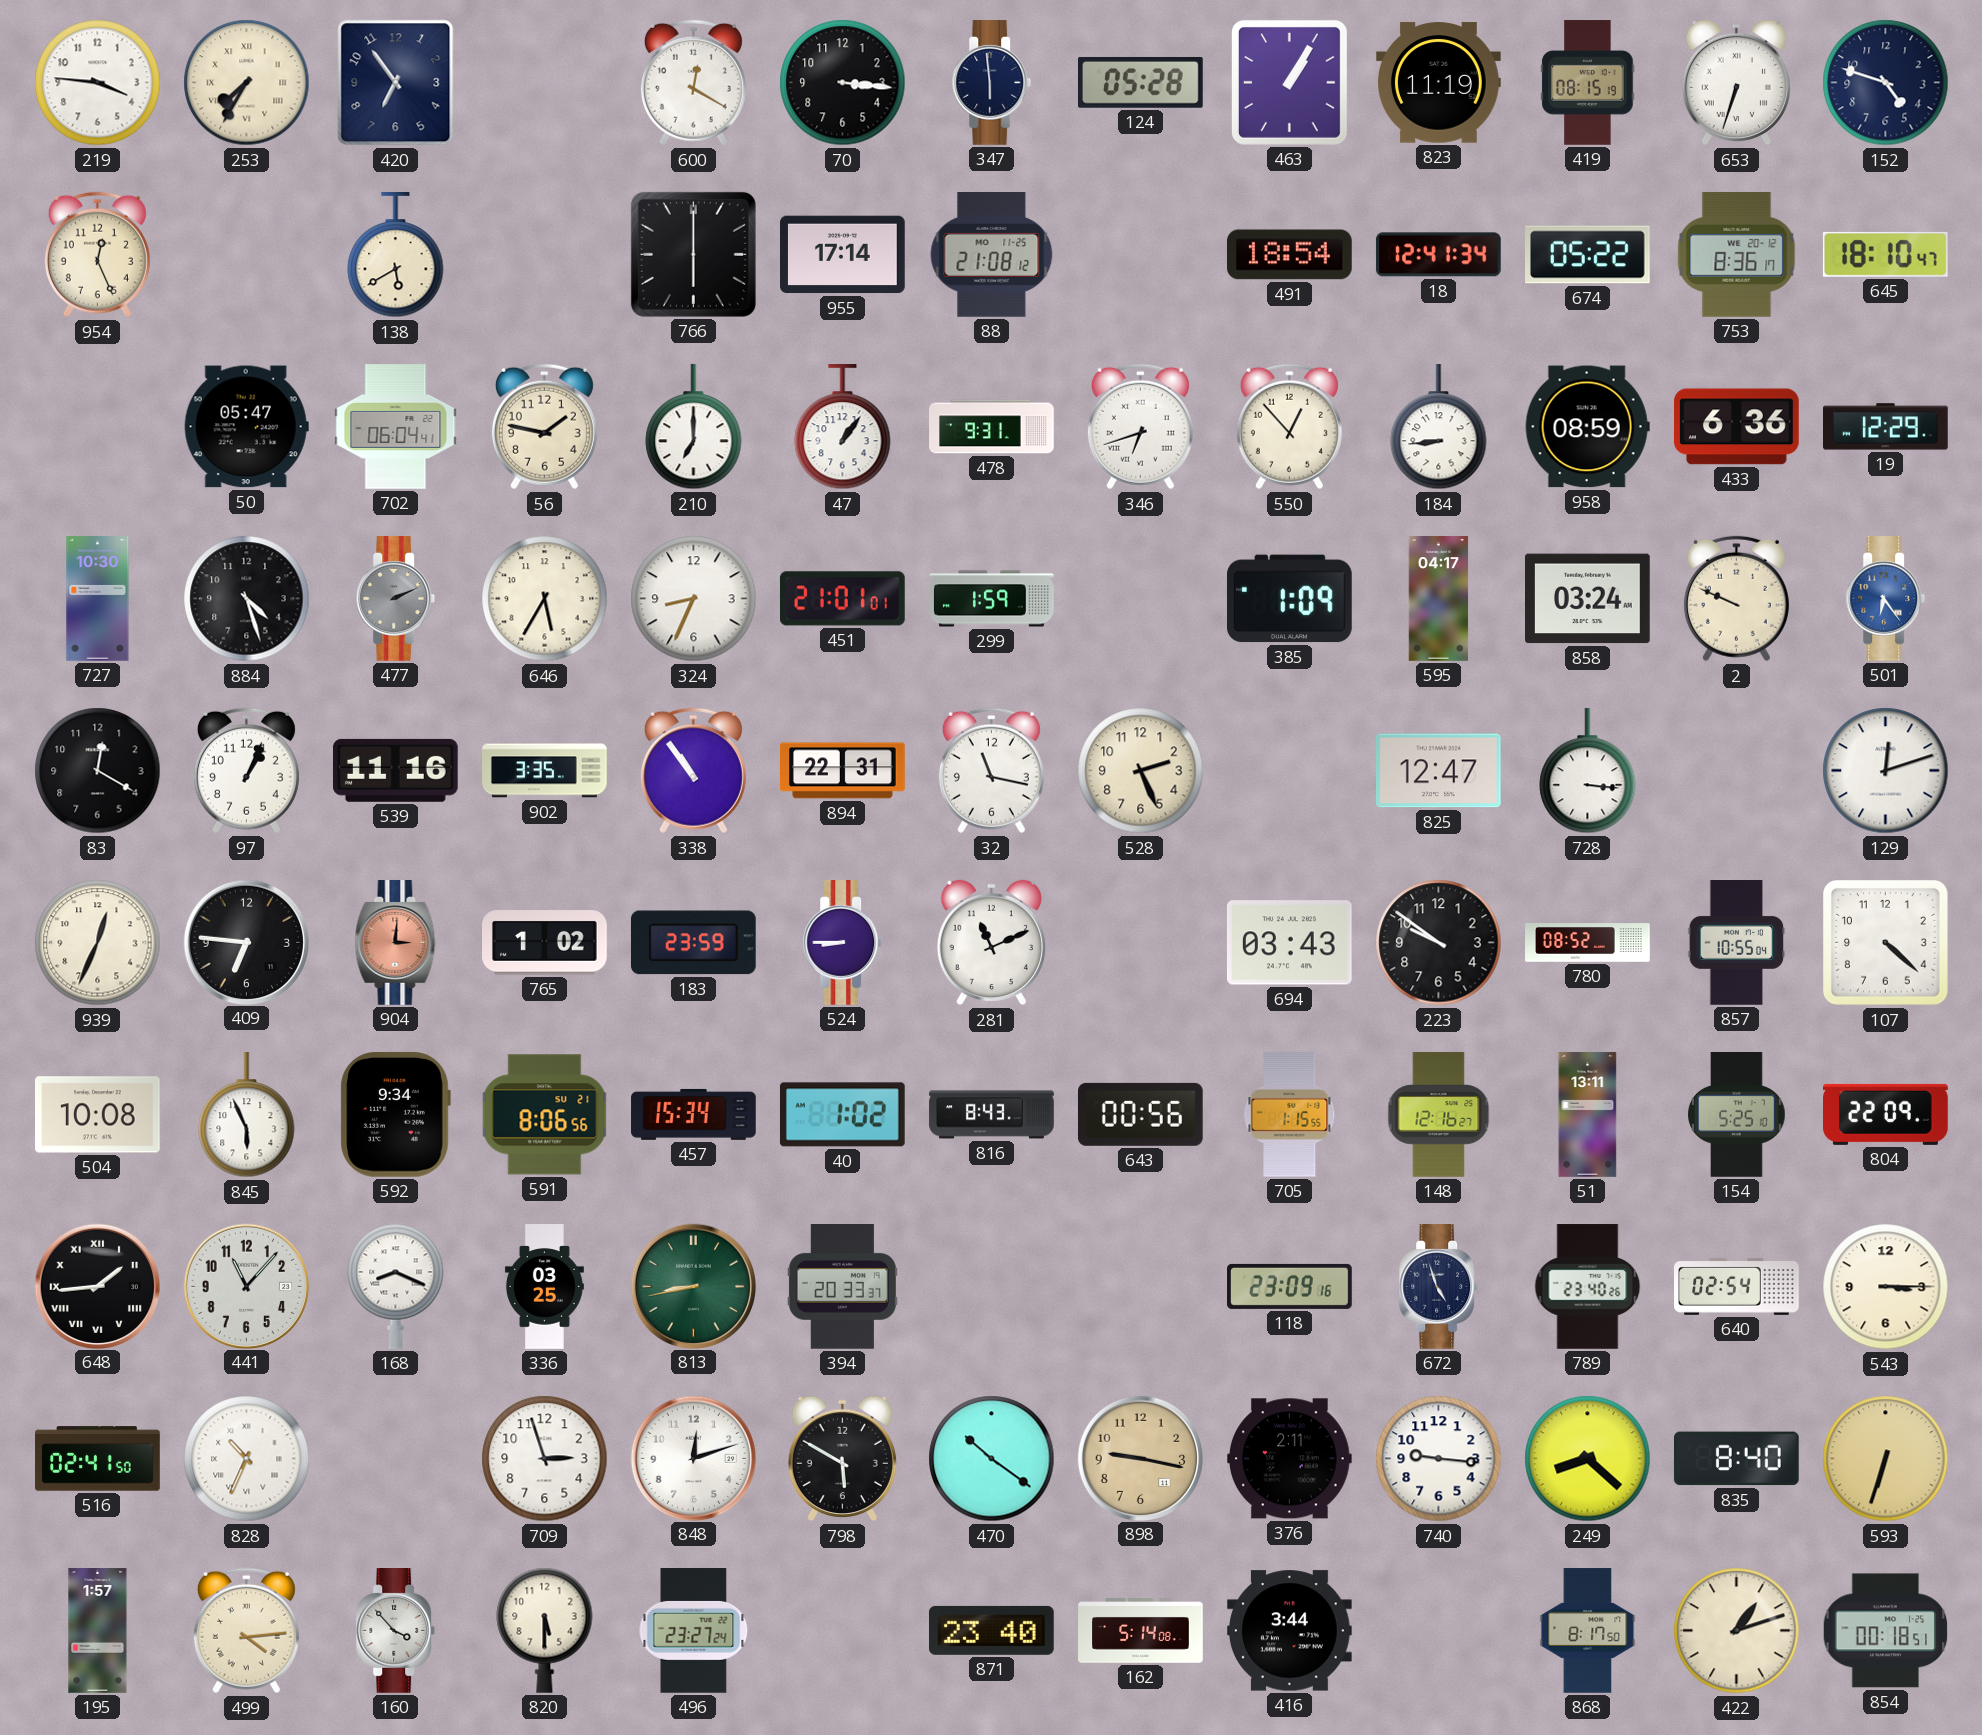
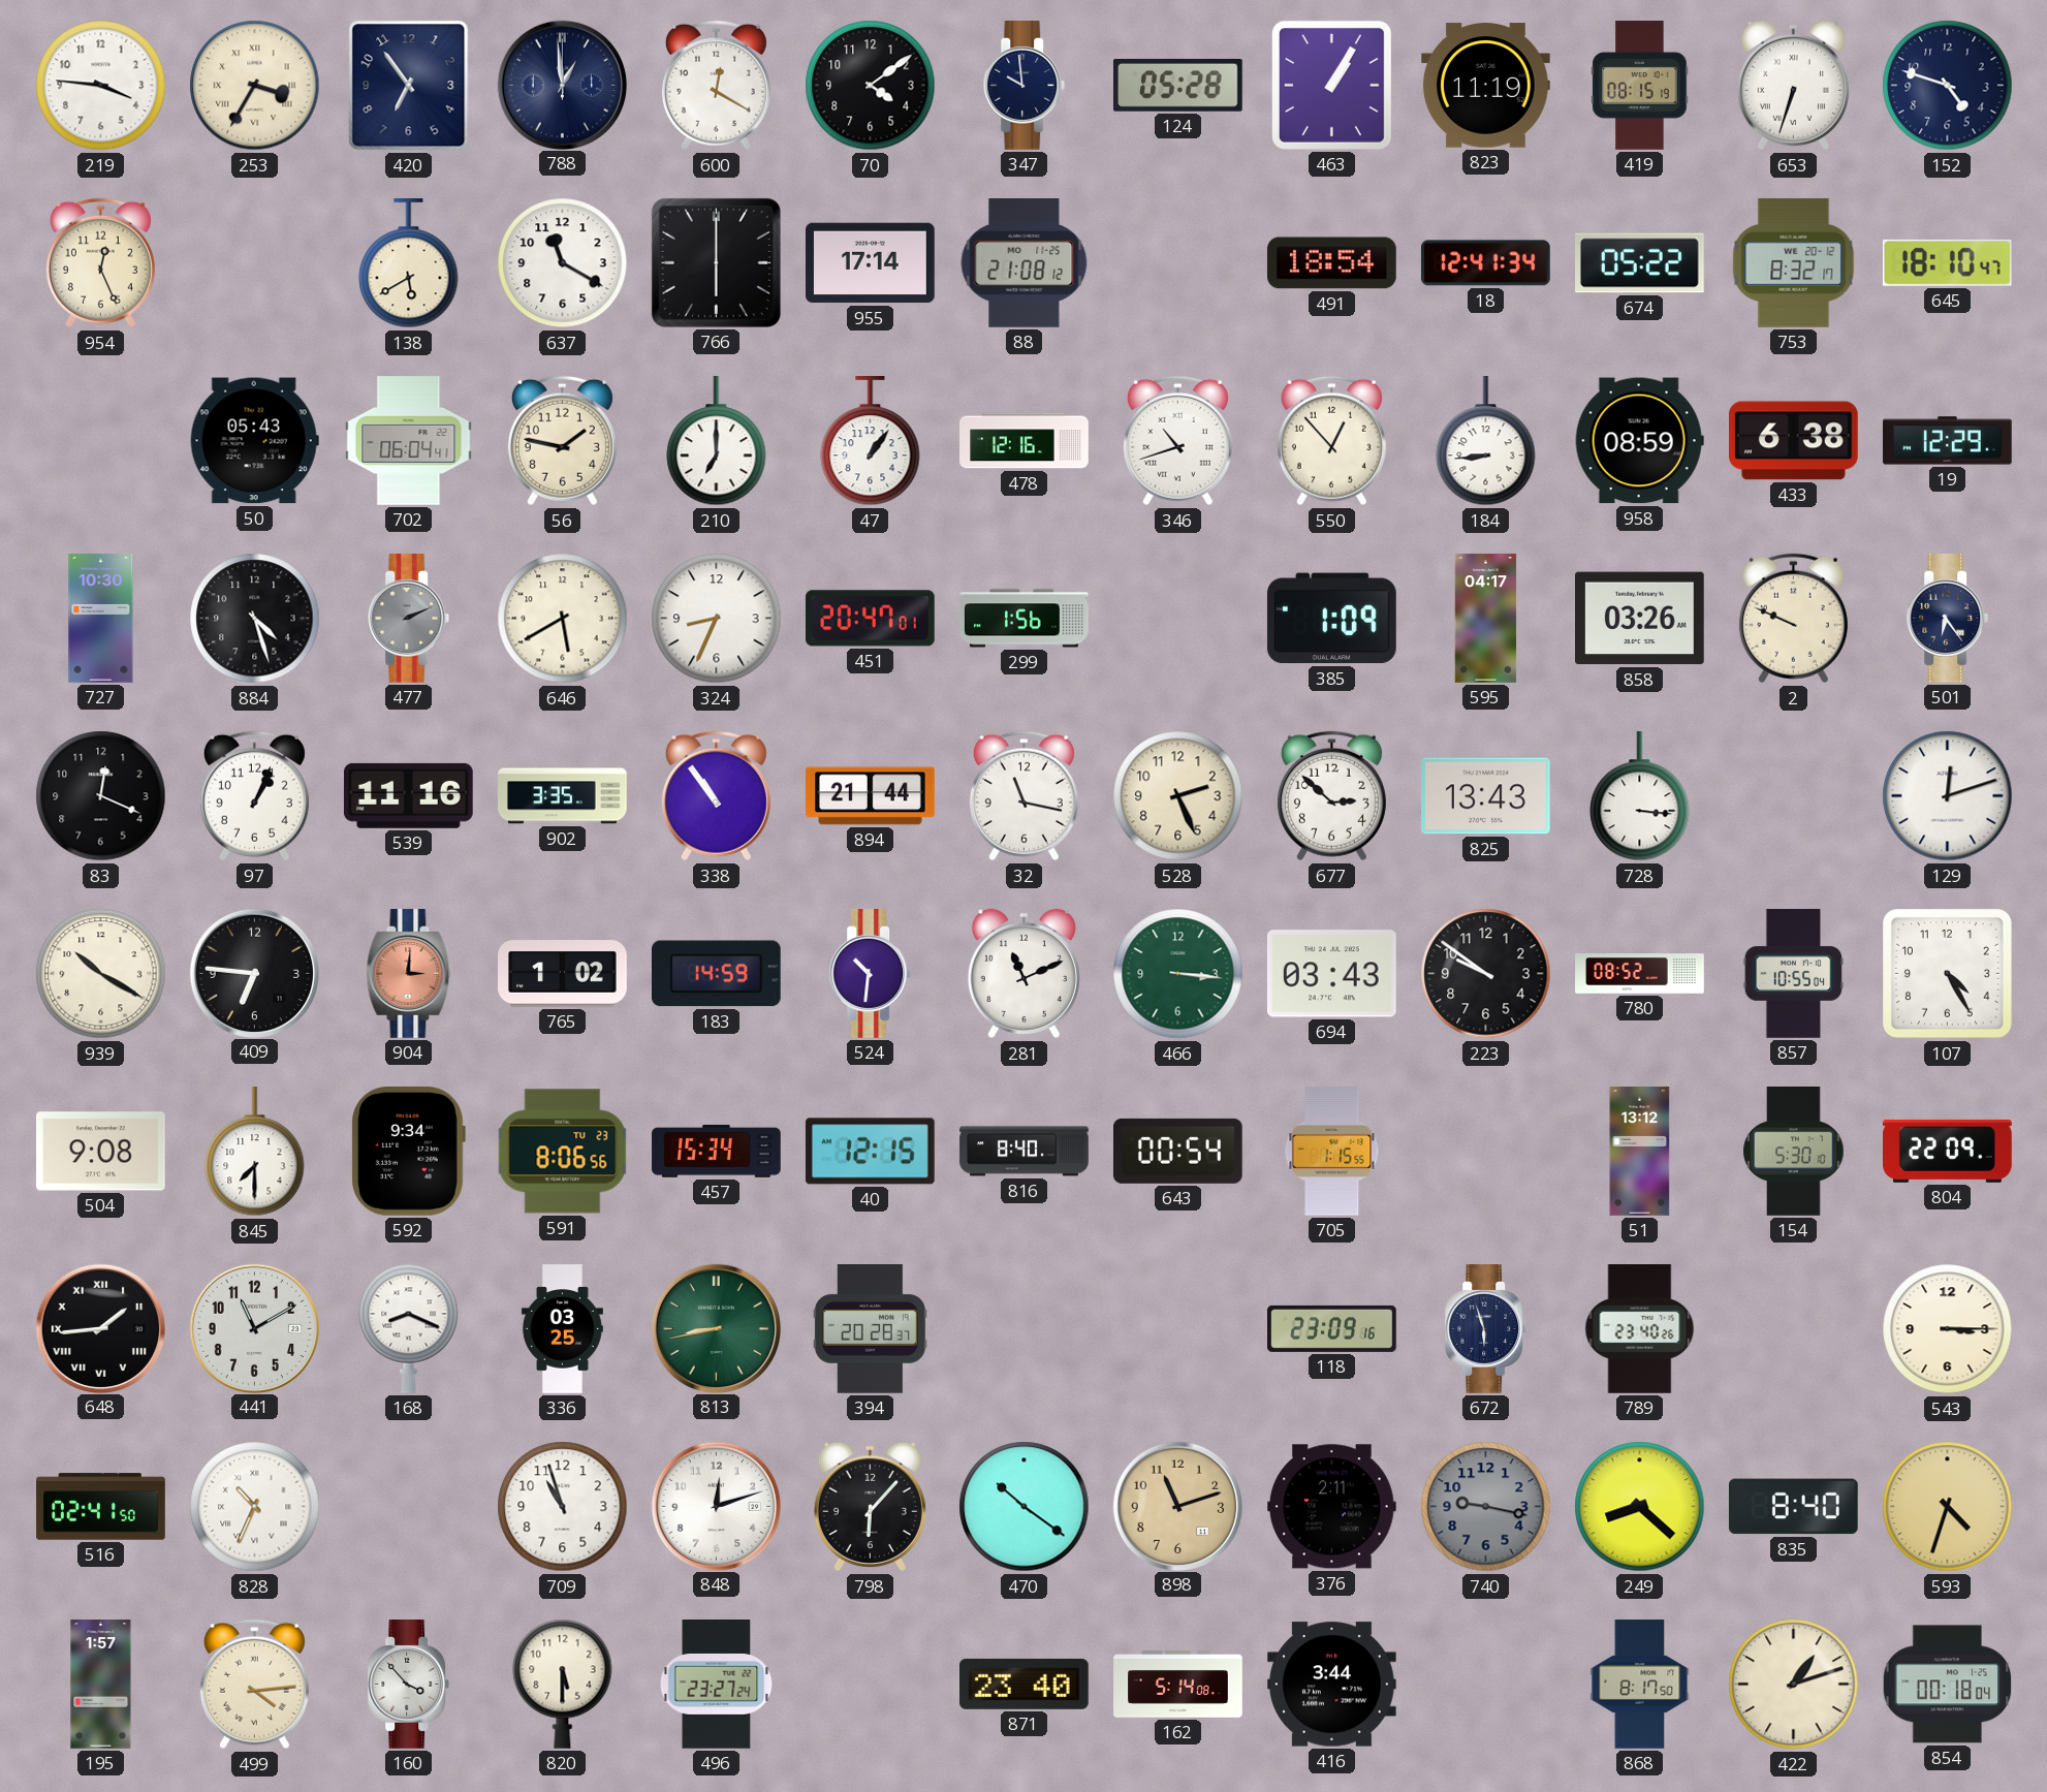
253: 7:35 -> 3:35
788: none -> 12:59
70: 3:16 -> 4:09
347: 5:59 -> 9:59
637: none -> 11:20
753: 8:36 -> 8:32
50: 05:47 -> 05:43
478: 9:31 -> 12:16
346: 6:42 -> 10:42
433: 6:36 -> 6:38
646: 5:35 -> 5:40
451: 21:01 -> 20:47
299: 1:59 -> 1:56
858: 03:24 -> 03:26
501 dial: blue -> navy
83: 12:20 -> 12:19
894: 22:31 -> 21:44
677: none -> 2:52
825: 12:47 -> 13:43
939: 12:34 -> 10:20
183: 23:59 -> 14:59
524: 8:45 -> 10:31
466: none -> 3:16
107: 4:22 -> 4:25
504: 10:08 -> 9:08
845: 5:56 -> 7:30
591 date: SU 21 -> TU 23
40: 1:02 -> 12:15
816: 8:43 -> 8:40
643: 00:56 -> 00:54
148: 12:16 -> none
51: 13:11 -> 13:12
154: 5:25 -> 5:30
441: 11:07 -> 11:10
394: 20:33 -> 20:28
672: 4:57 -> 5:57
640: 02:54 -> none
709: 2:57 -> 10:57
798: 5:50 -> 6:07
898: 9:17 -> 11:12
740: 9:16 -> 9:17
740 dial: white -> grey
593: 6:33 -> 4:33
854: 00:18:51 -> 00:18:04
